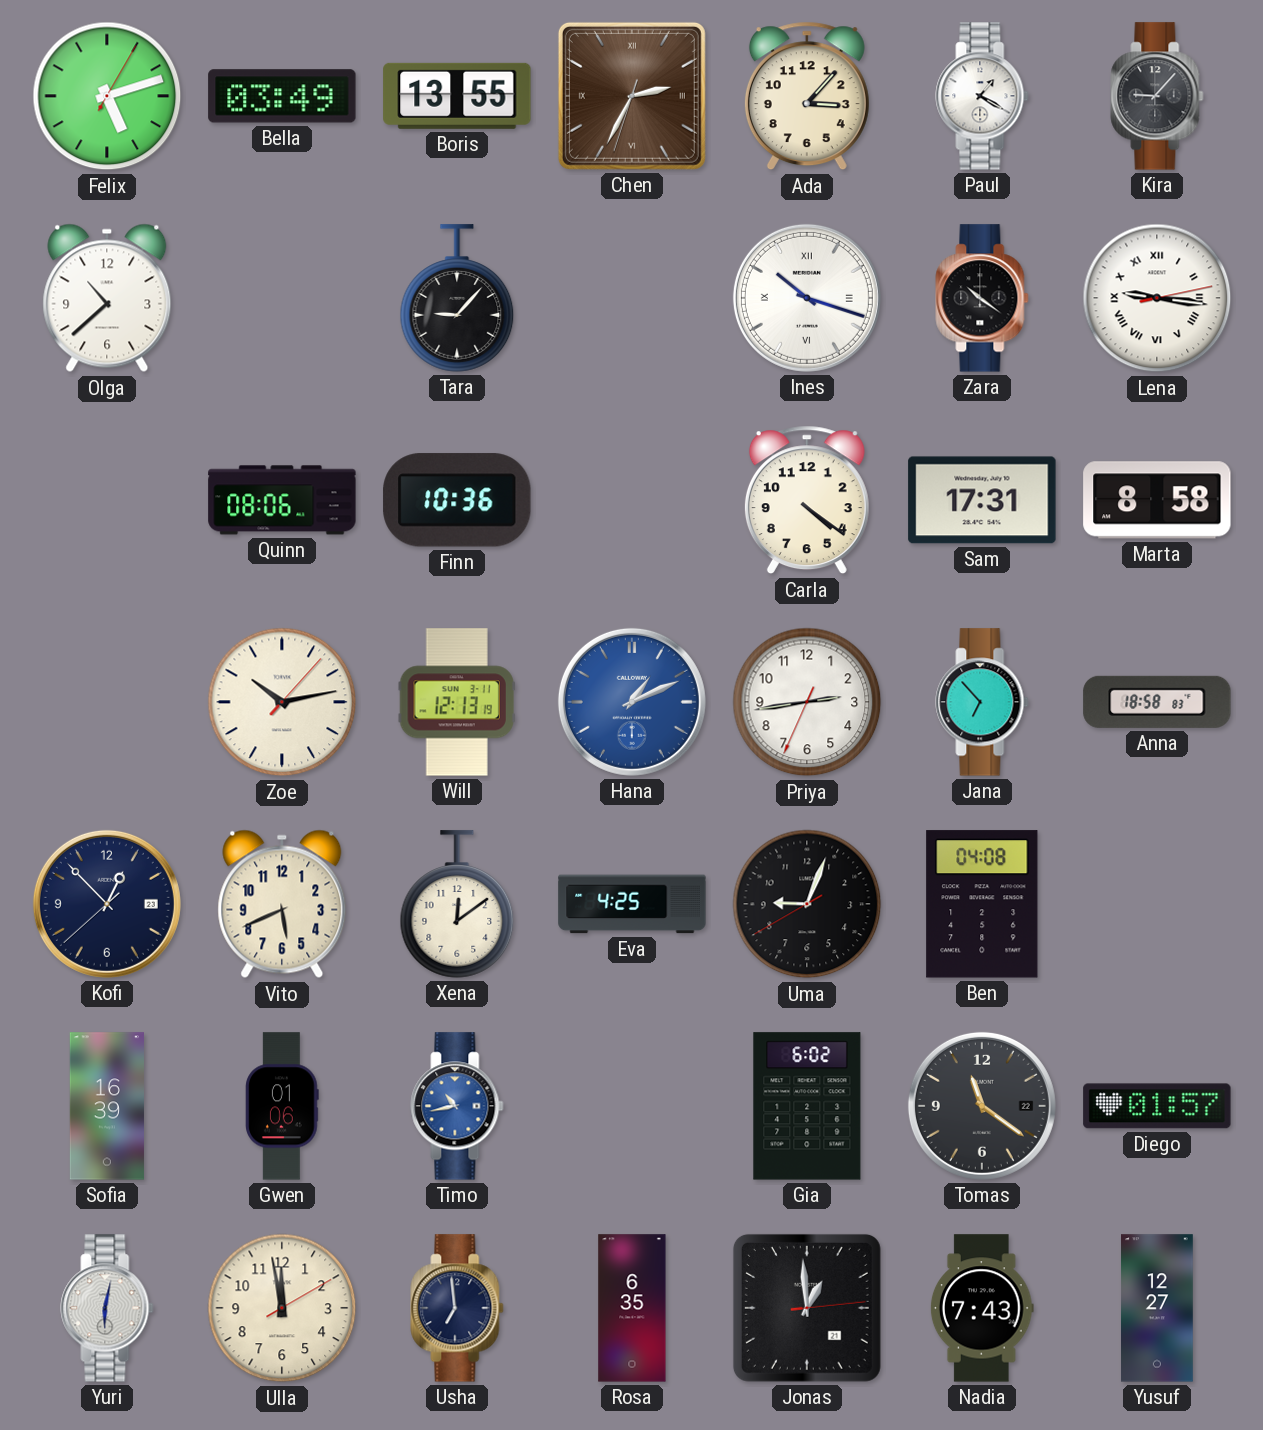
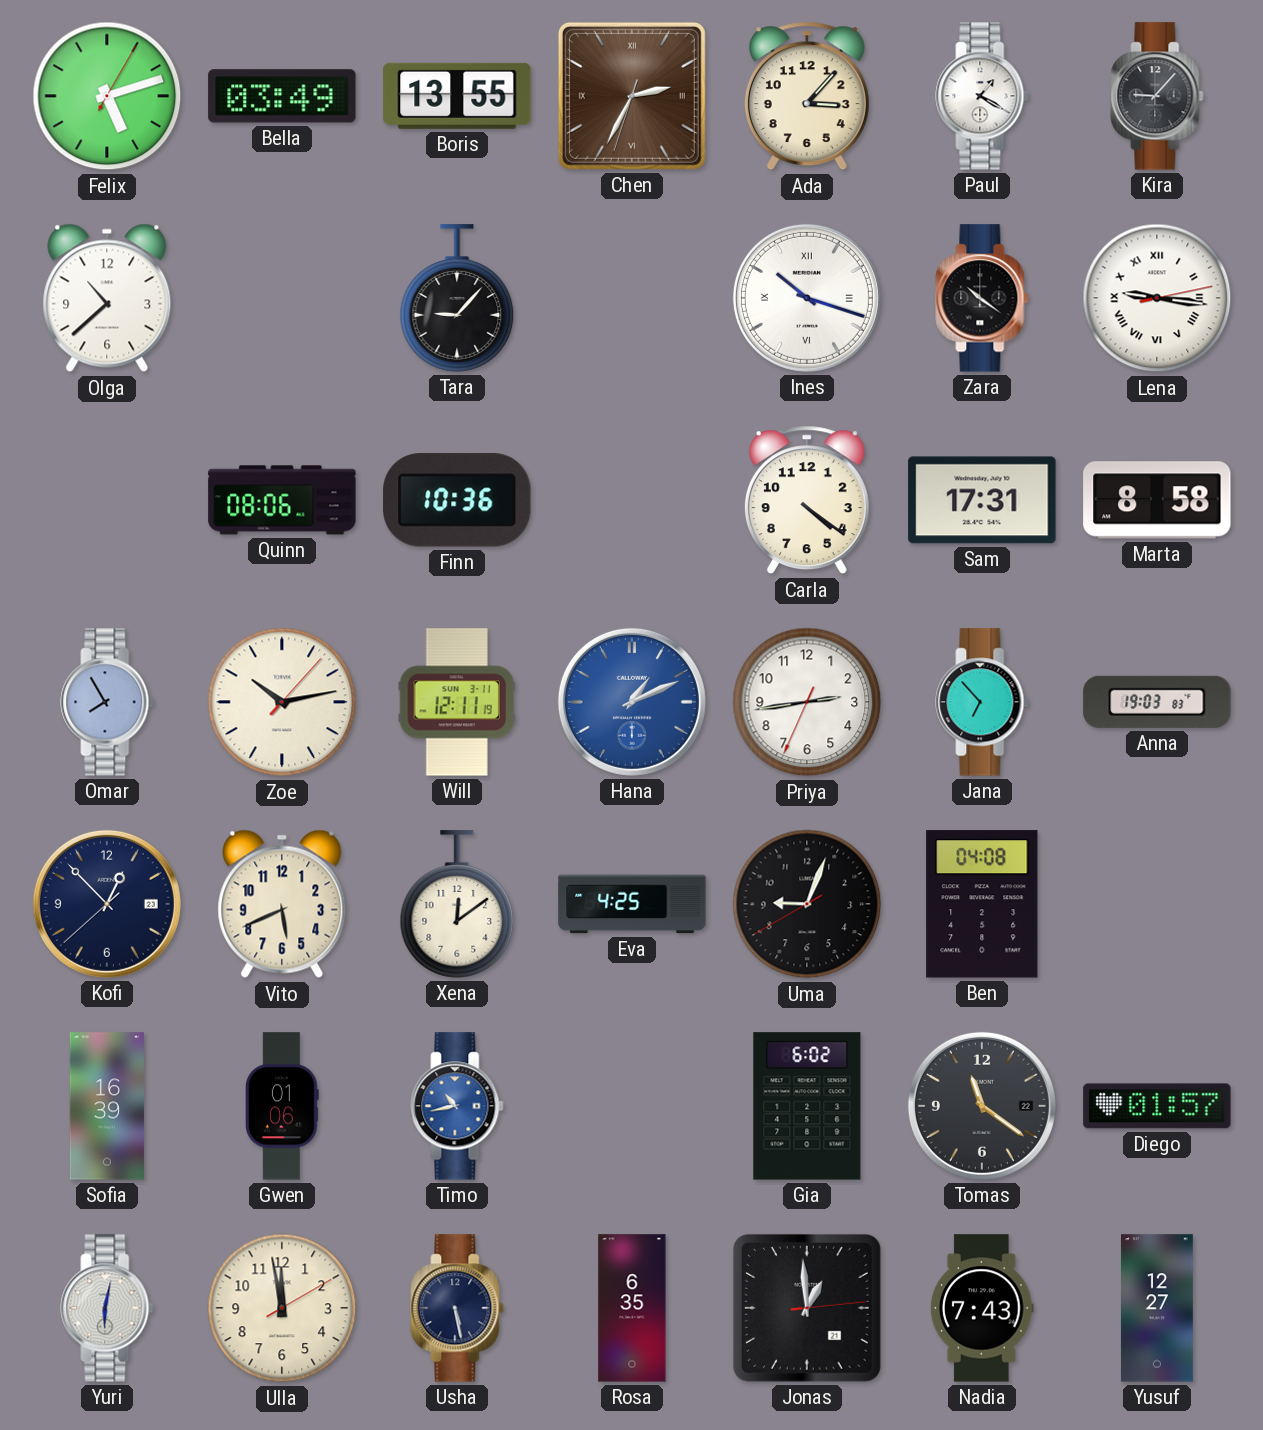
Omar: none -> 7:55
Will: 12:13 -> 12:11
Anna: 18:58 -> 19:03
Usha: 6:59 -> 5:28
